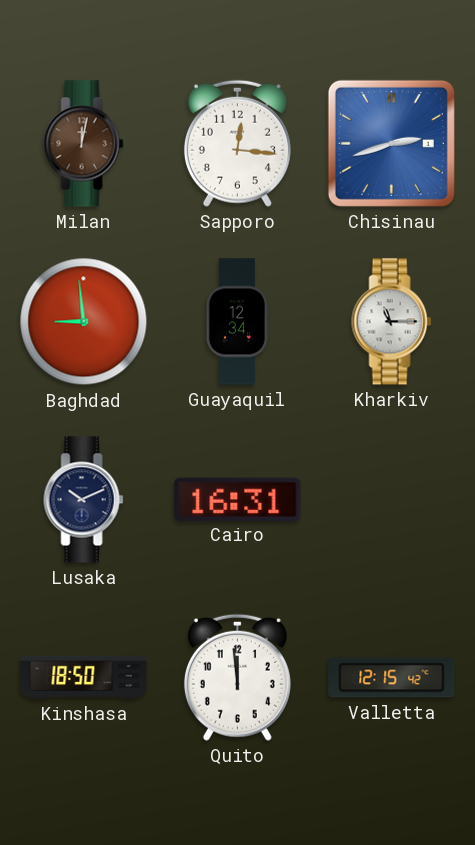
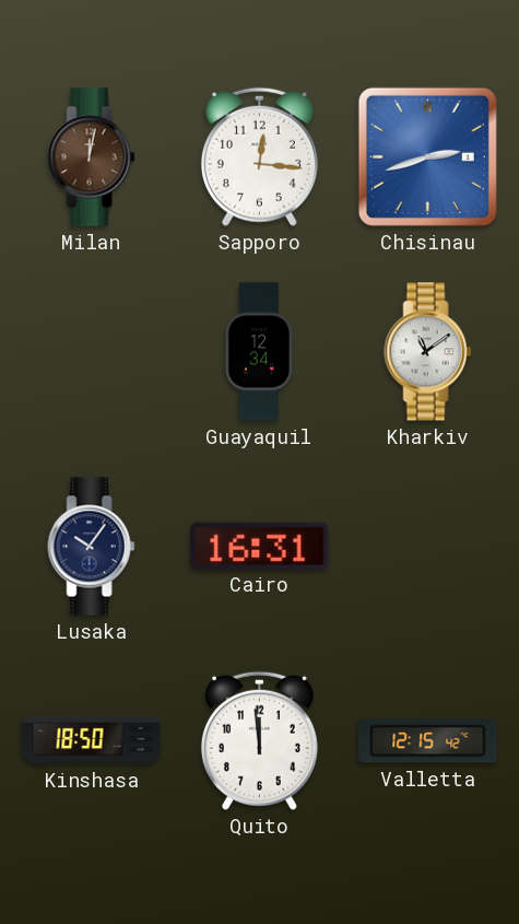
Baghdad: 8:59 -> none
Kharkiv: 11:15 -> 11:09
Lusaka: 10:11 -> 10:06
